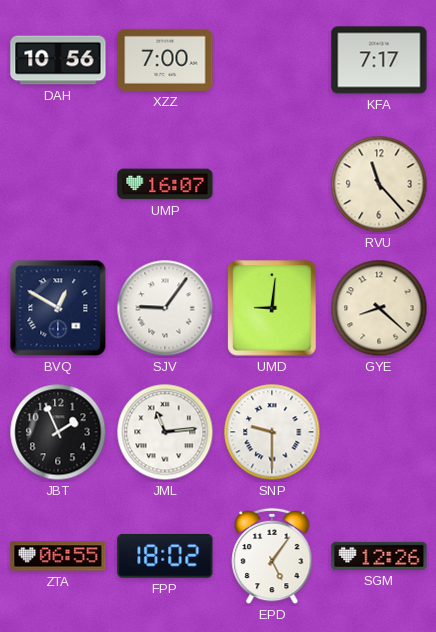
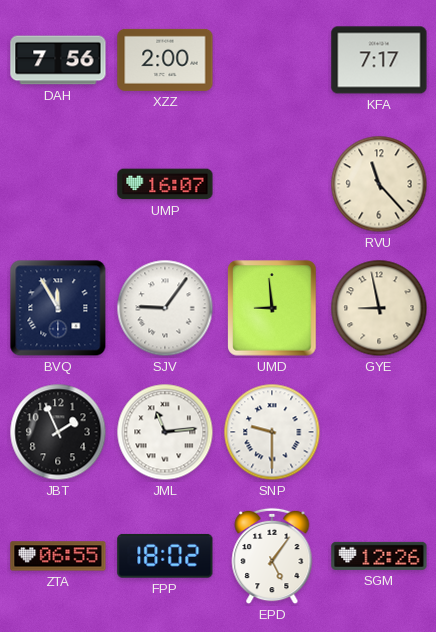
DAH: 10:56 -> 7:56
XZZ: 7:00 -> 2:00
BVQ: 12:50 -> 11:55
UMD: 9:01 -> 8:59
GYE: 8:22 -> 8:58
